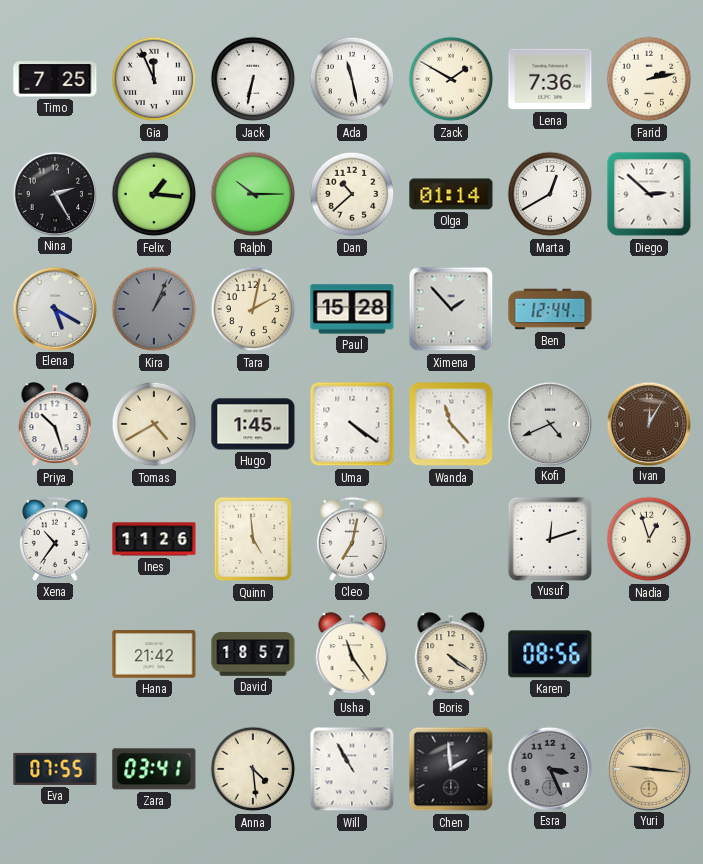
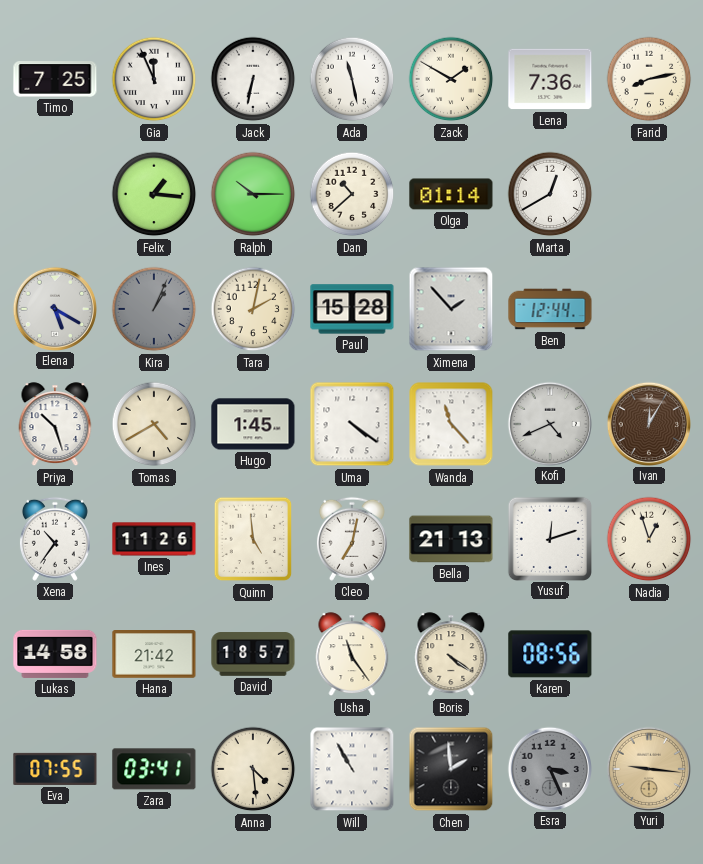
Farid: 2:13 -> 8:13
Nina: 2:25 -> none
Diego: 2:52 -> none
Bella: none -> 21:13
Lukas: none -> 14:58
